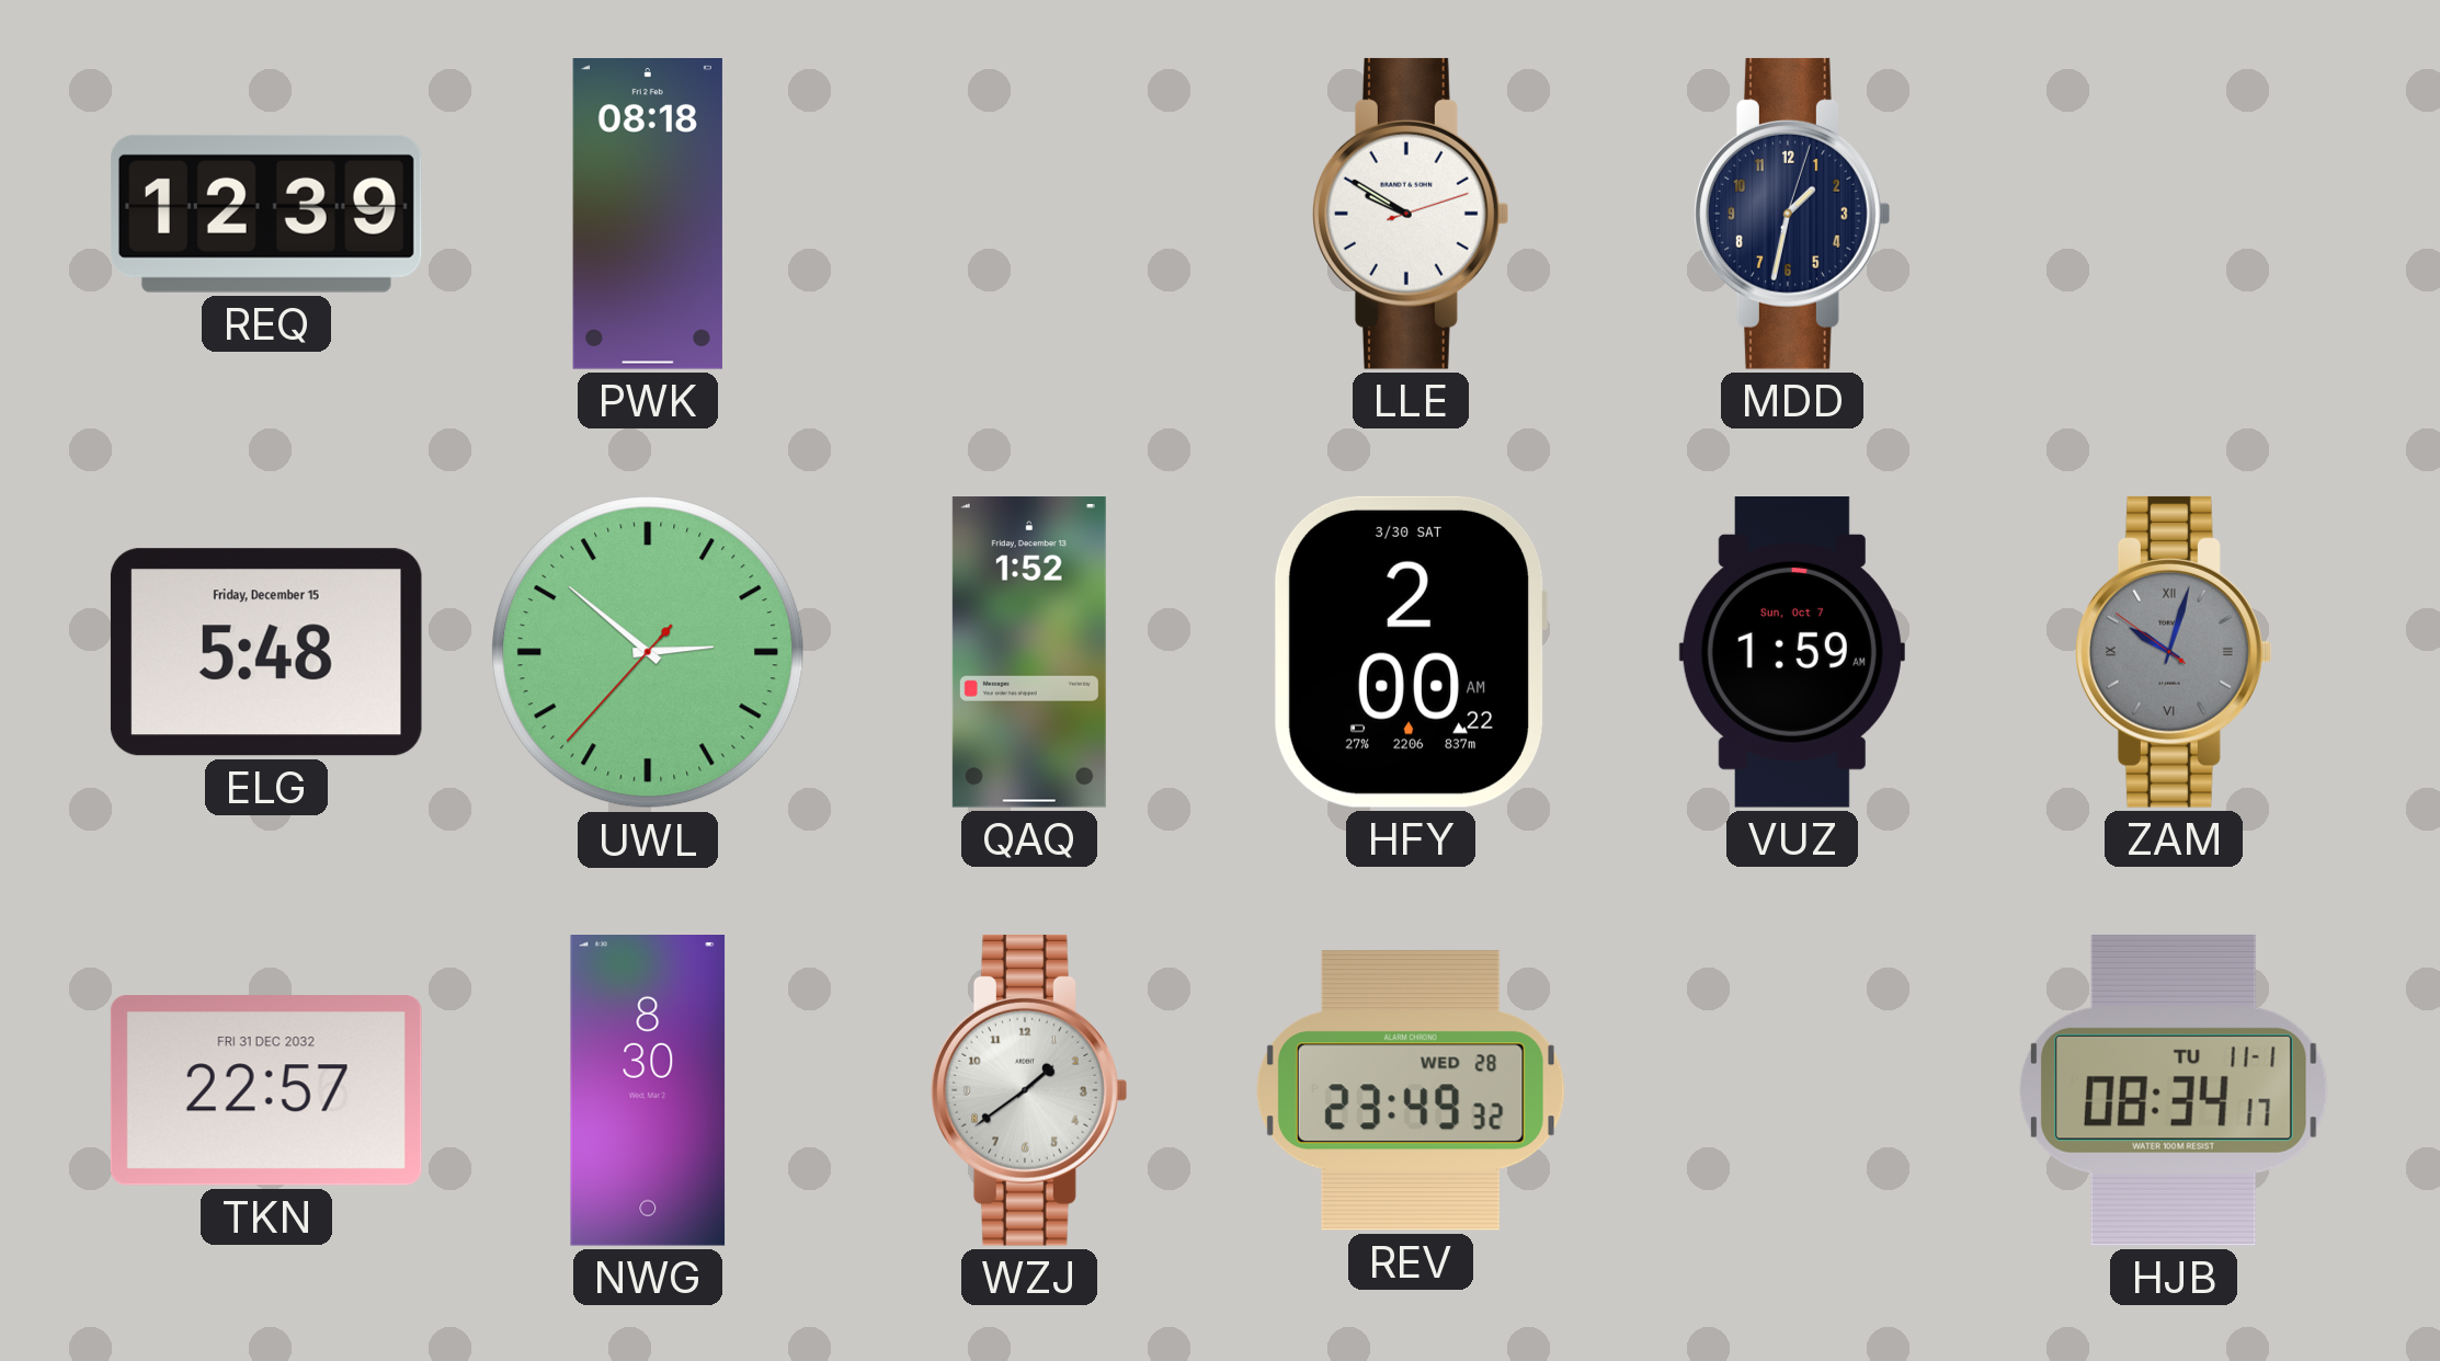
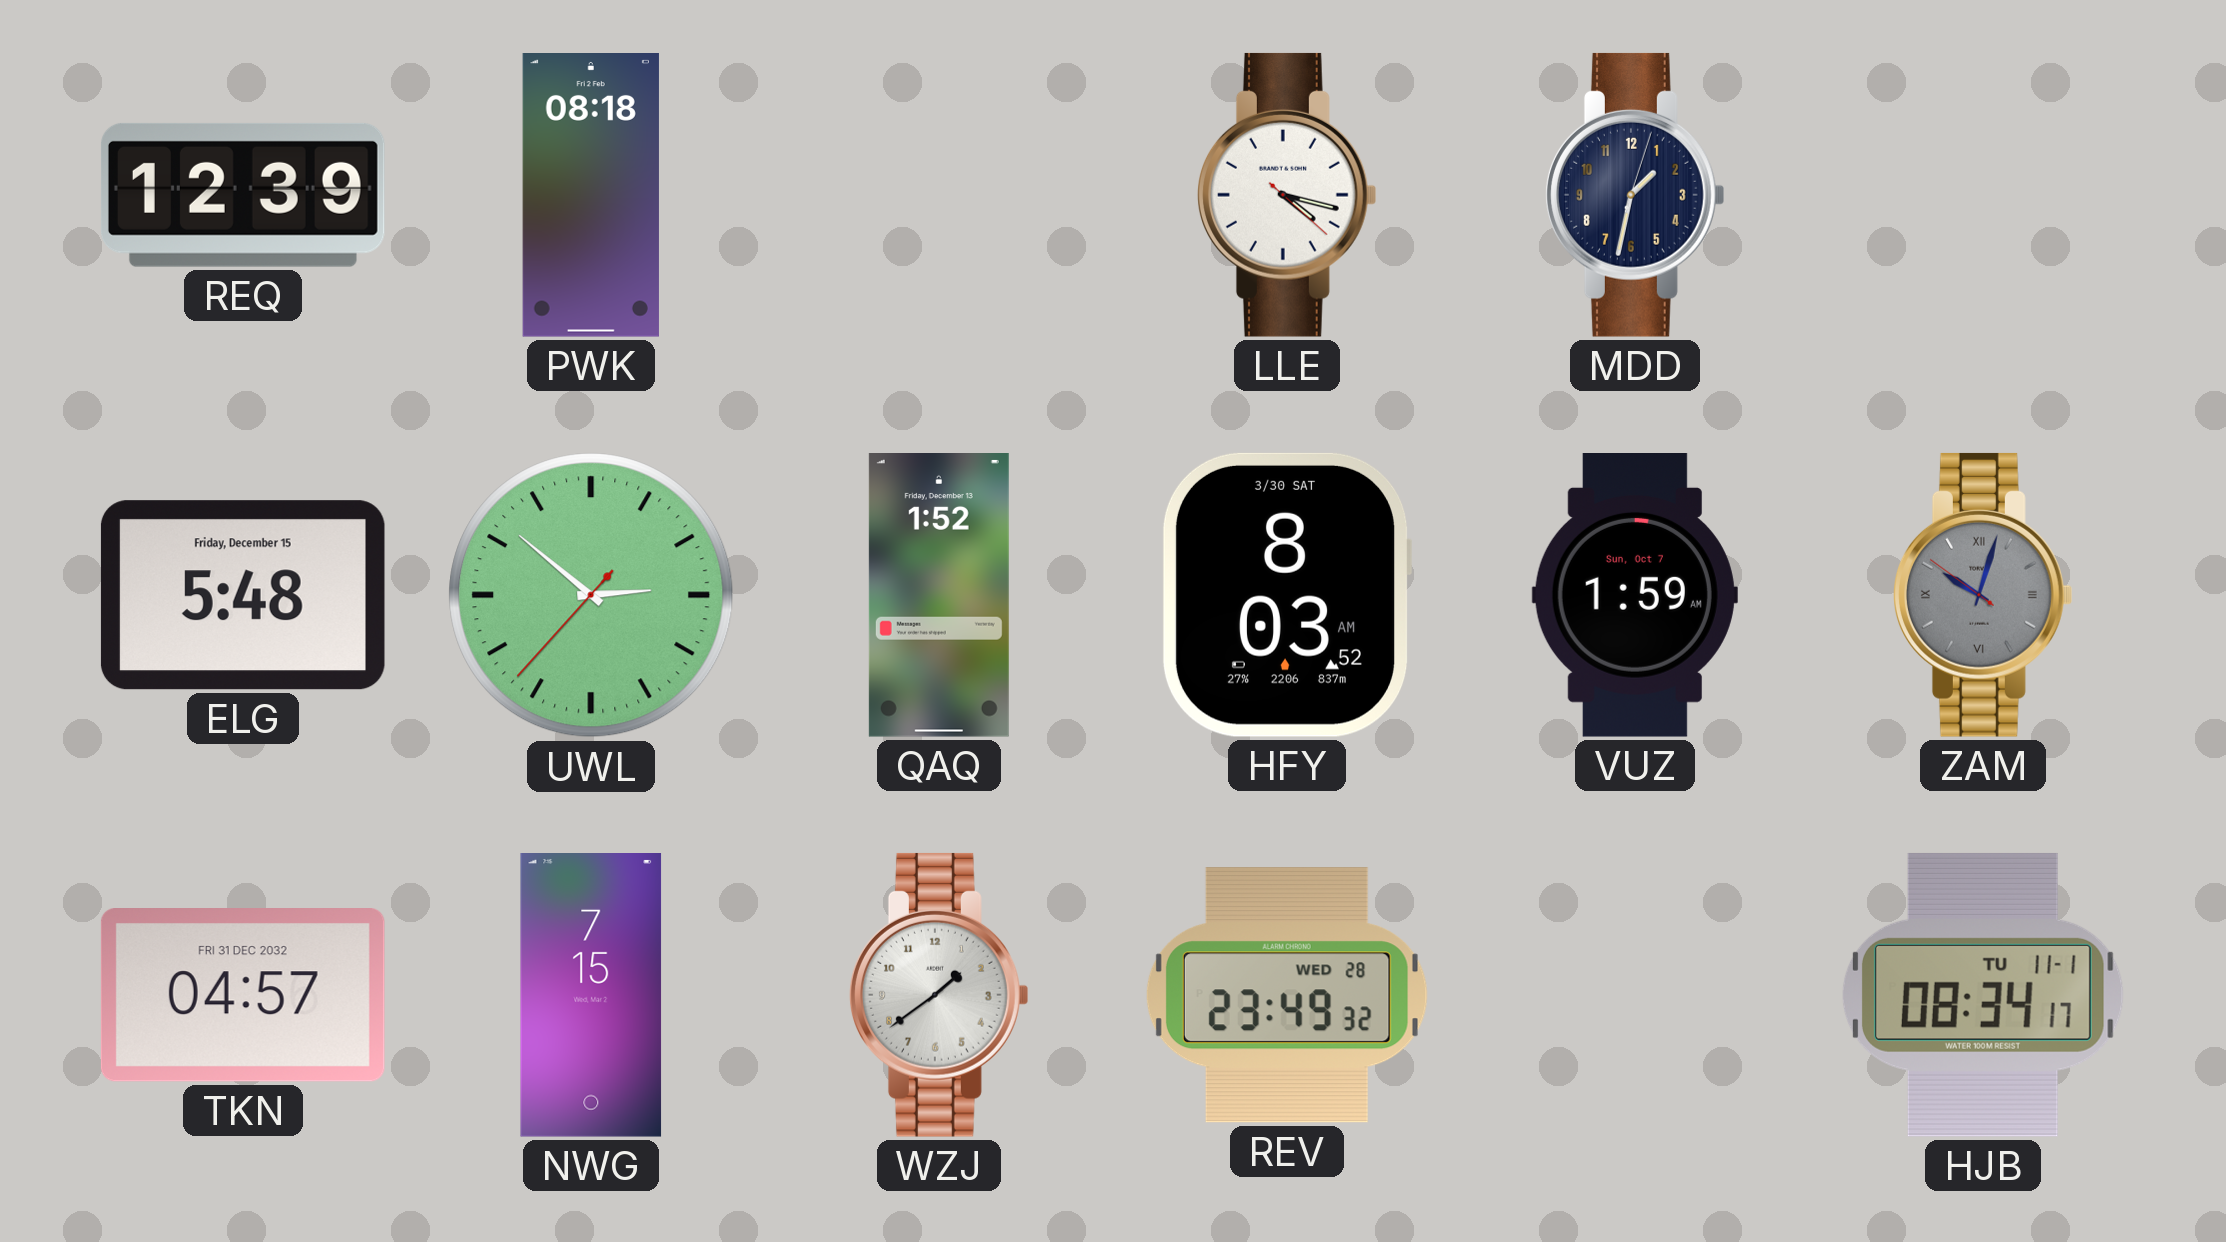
LLE: 9:50 -> 4:17
HFY: 2:00 -> 8:03
TKN: 22:57 -> 04:57
NWG: 8:30 -> 7:15
